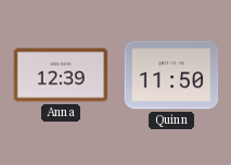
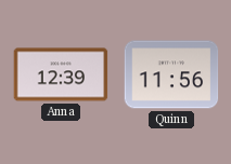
Quinn: 11:50 -> 11:56
